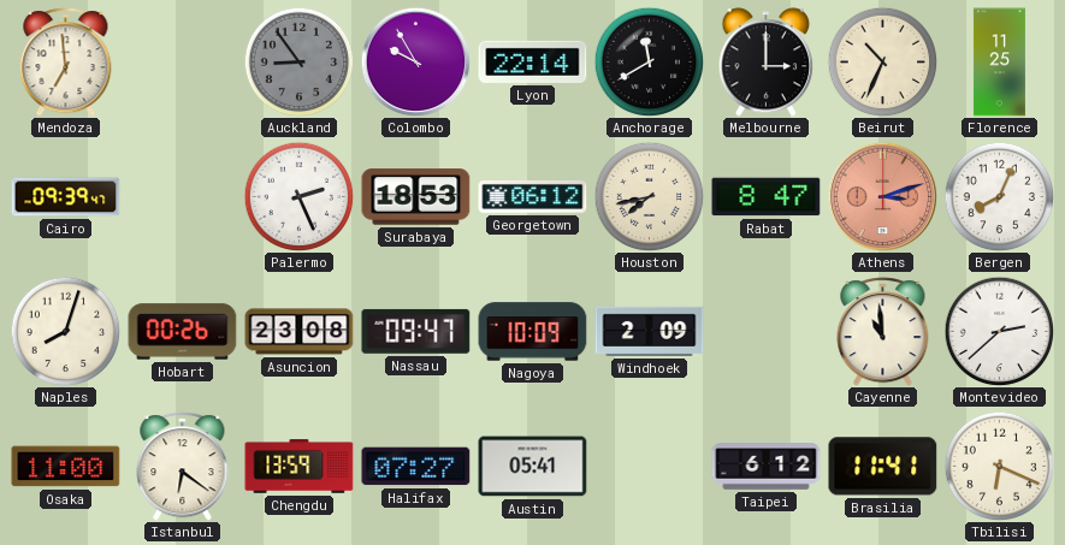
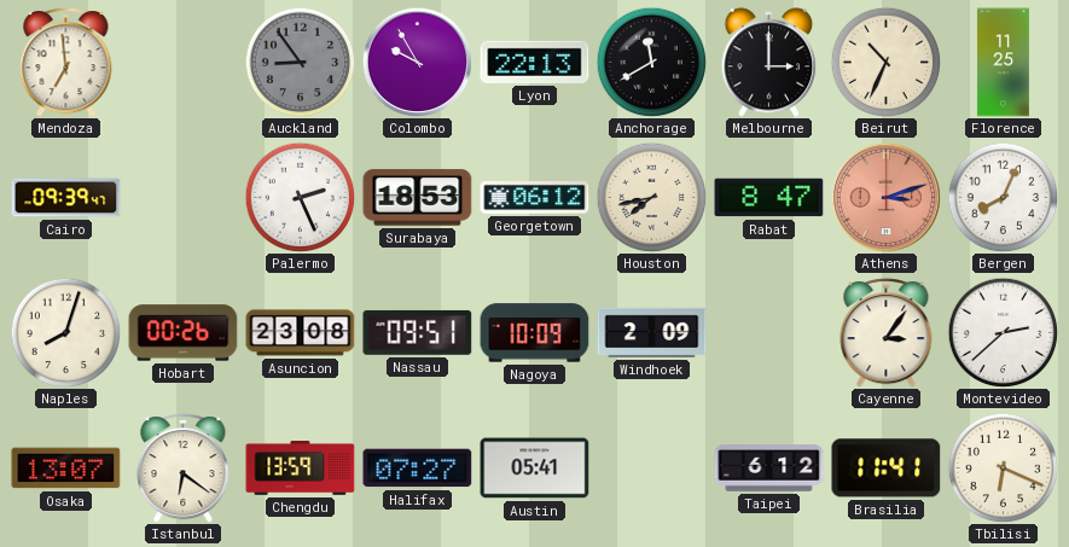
Lyon: 22:14 -> 22:13
Nassau: 09:47 -> 09:51
Cayenne: 10:59 -> 3:06
Osaka: 11:00 -> 13:07
